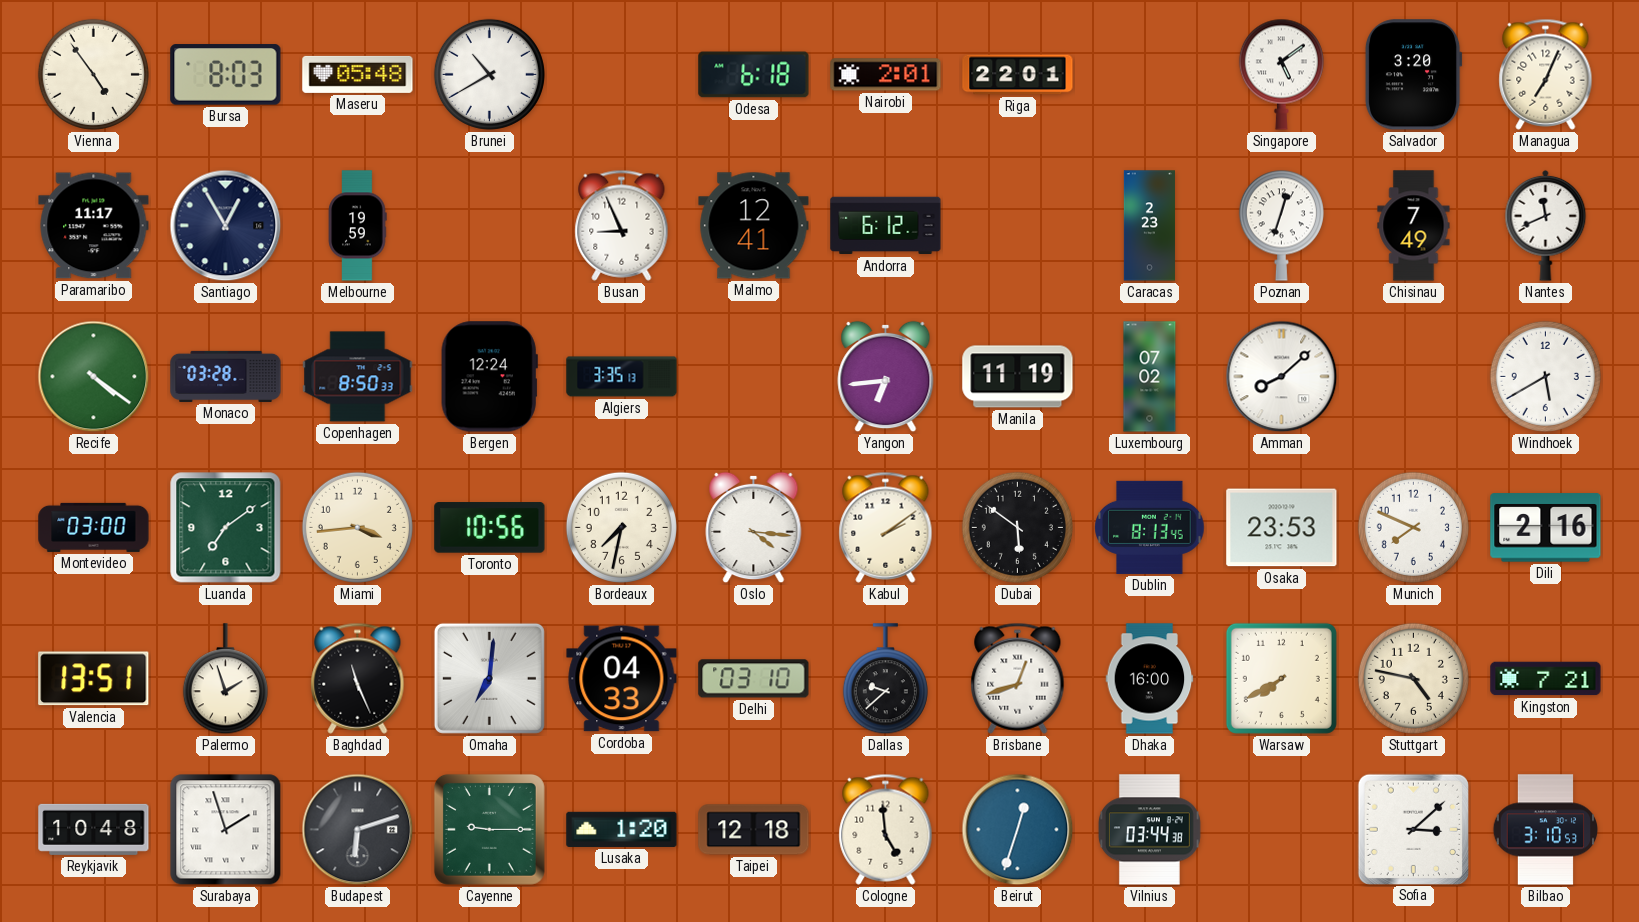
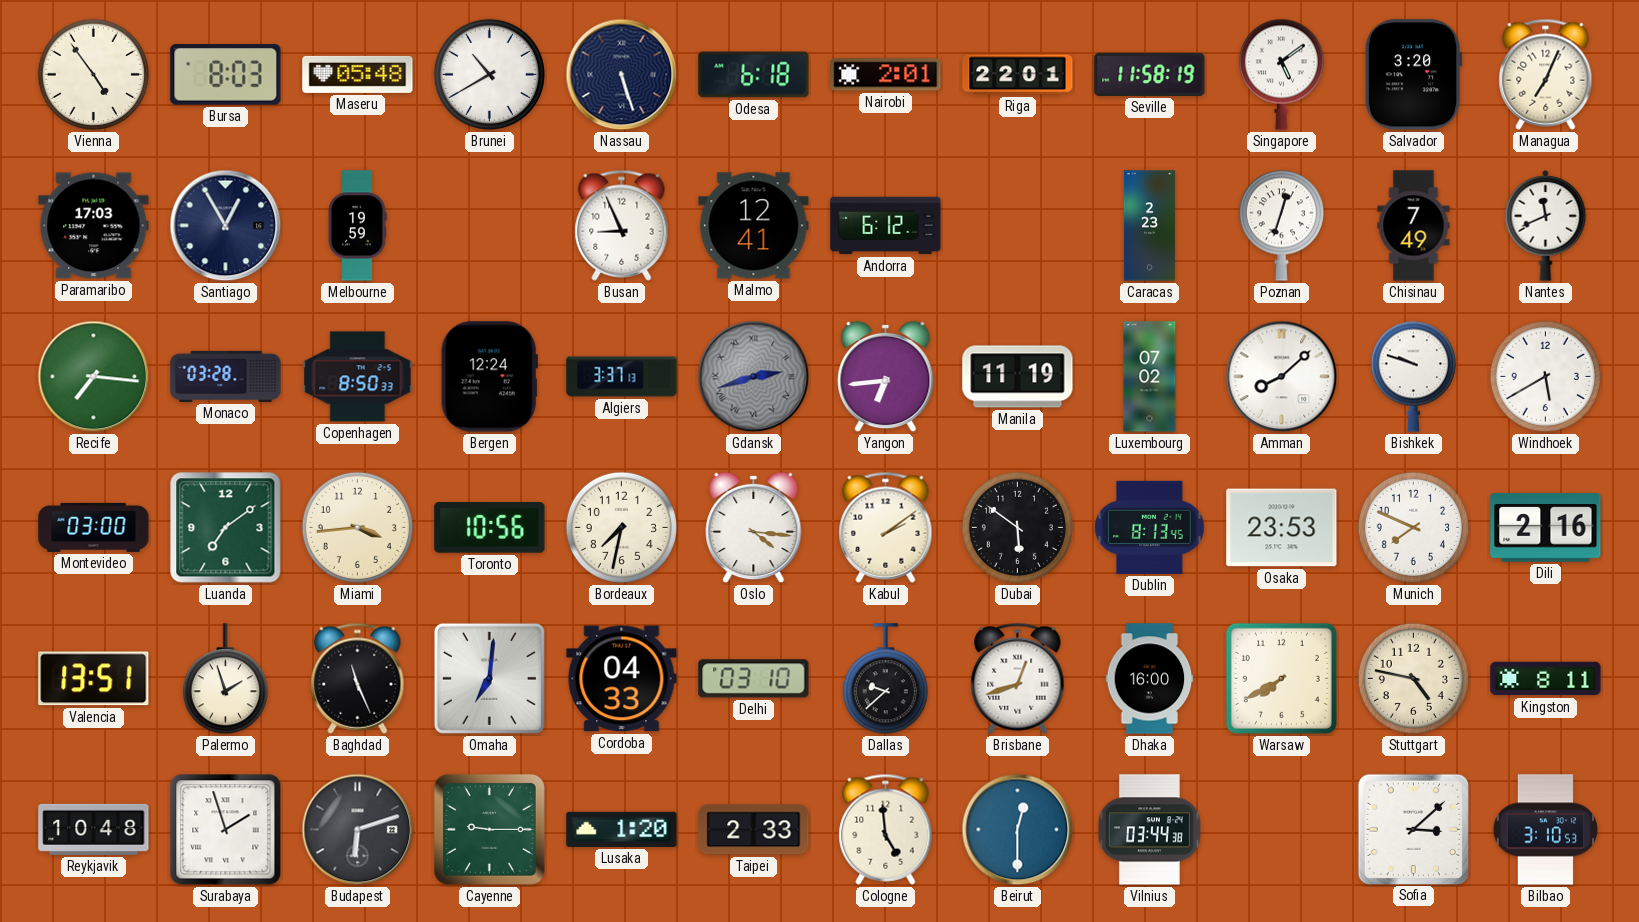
Nassau: none -> 5:27
Seville: none -> 11:58
Paramaribo: 11:17 -> 17:03
Recife: 4:21 -> 7:16
Algiers: 3:35 -> 3:37
Gdansk: none -> 2:42
Bishkek: none -> 9:48
Kingston: 7:21 -> 8:11
Taipei: 12:18 -> 2:33
Beirut: 12:33 -> 12:30
